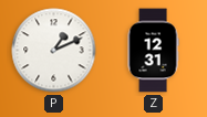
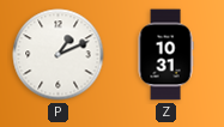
Z: 12:31 -> 10:31
